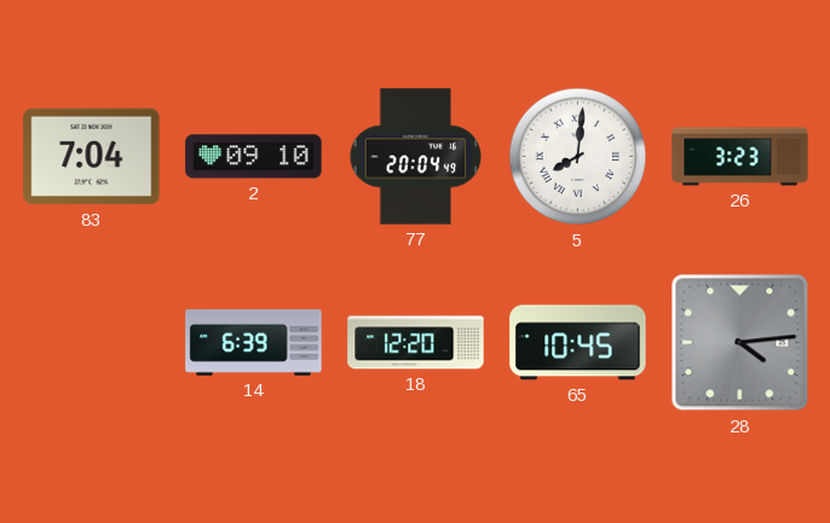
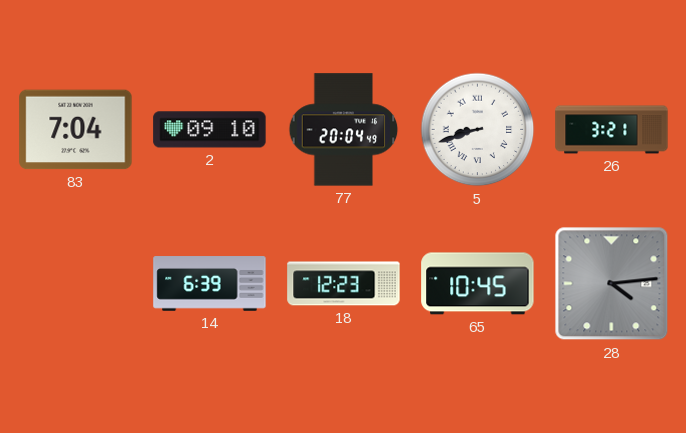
5: 8:01 -> 8:42
26: 3:23 -> 3:21
18: 12:20 -> 12:23
